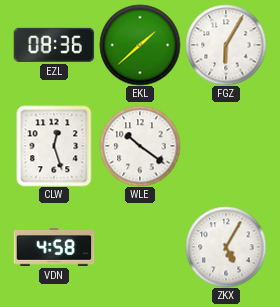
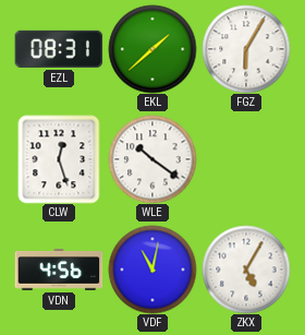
EZL: 08:36 -> 08:31
VDN: 4:58 -> 4:56
VDF: none -> 11:02
